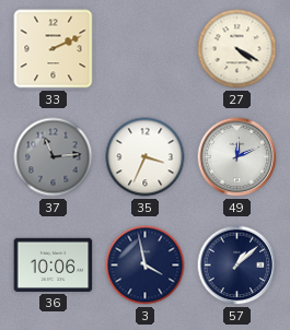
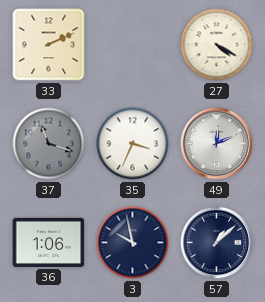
37: 11:14 -> 11:18
36: 10:06 -> 1:06
3: 3:58 -> 9:58
